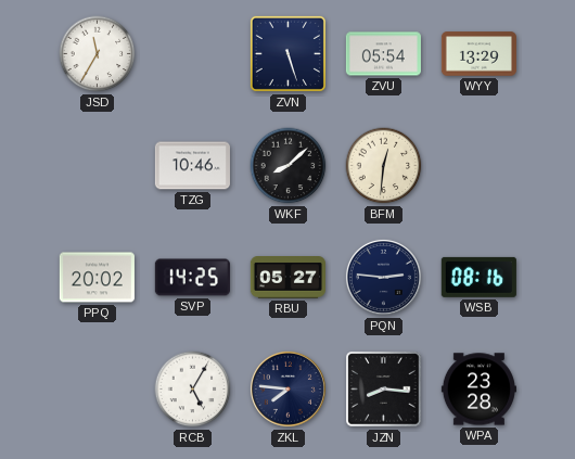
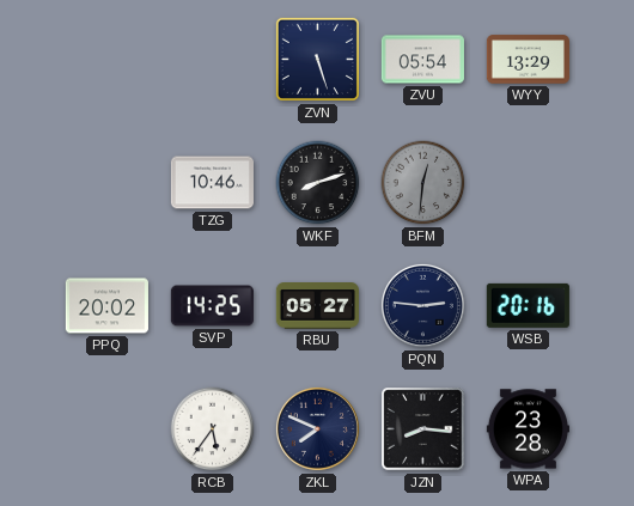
JSD: 11:35 -> none
WKF: 8:08 -> 8:12
BFM dial: cream -> grey
WSB: 08:16 -> 20:16
RCB: 5:05 -> 5:36
ZKL: 7:46 -> 7:49
